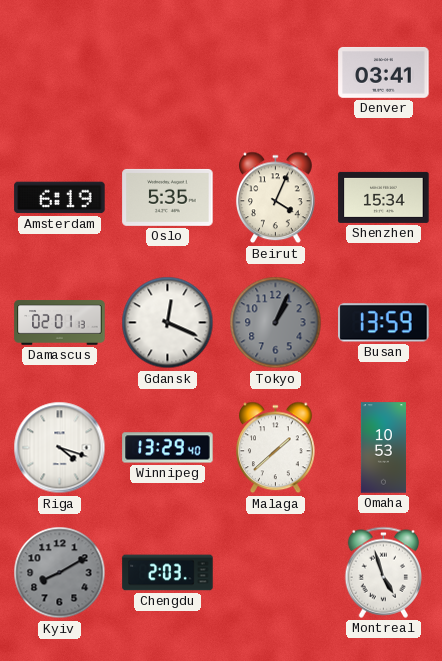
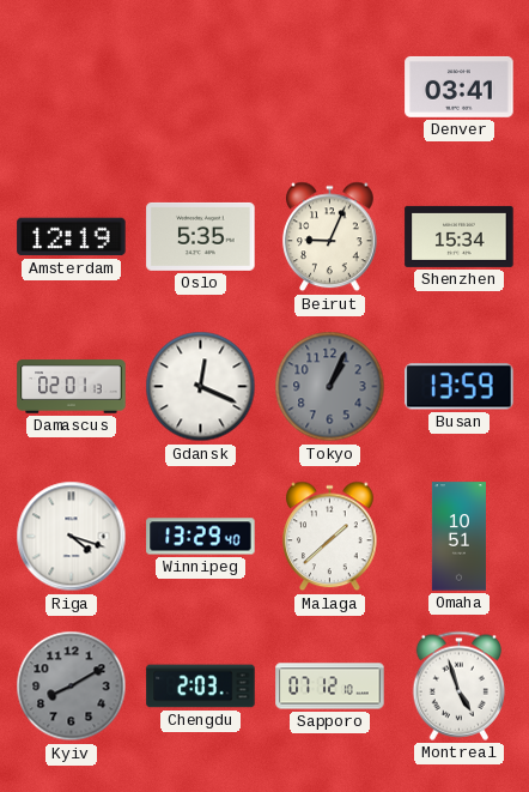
Amsterdam: 6:19 -> 12:19
Beirut: 4:04 -> 9:04
Omaha: 10:53 -> 10:51
Sapporo: none -> 07:12
